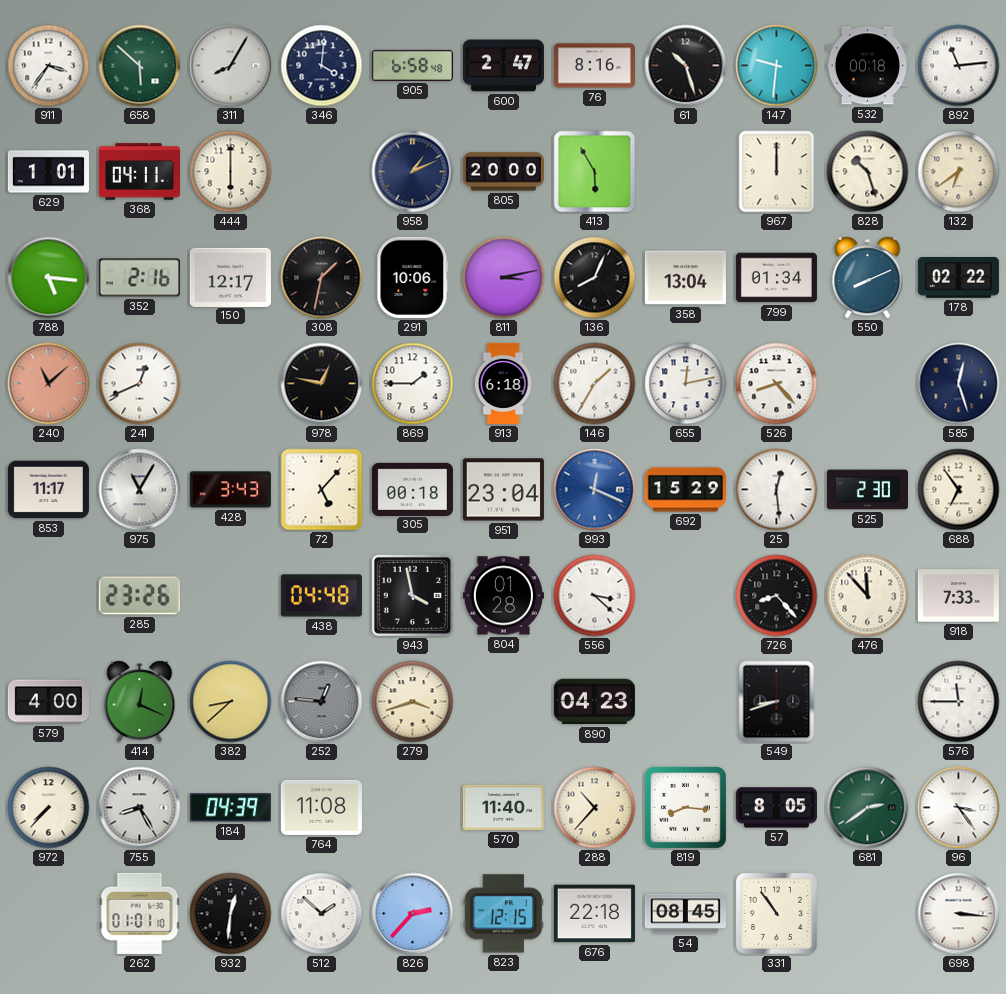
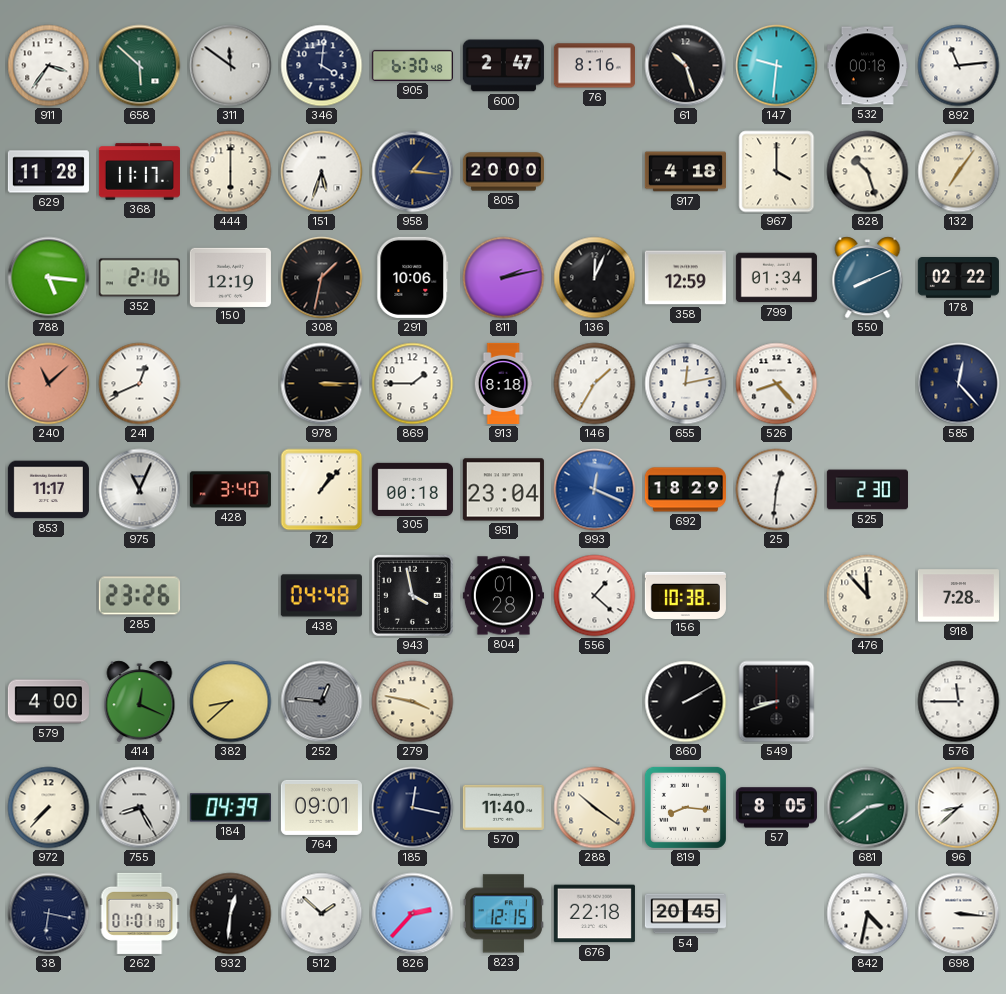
311: 8:05 -> 11:51
905: 6:58 -> 6:30
629: 1:01 -> 11:28
368: 04:11 -> 11:17
151: none -> 5:33
958: 1:11 -> 1:16
413: 5:55 -> none
917: none -> 4:18
967: 12:00 -> 4:00
132: 6:39 -> 7:06
150: 12:17 -> 12:19
811: 3:13 -> 2:13
136: 8:04 -> 12:04
358: 13:04 -> 12:59
978: 12:47 -> 3:15
913: 6:18 -> 8:18
585: 12:27 -> 12:23
975: 11:05 -> 11:04
428: 3:43 -> 3:40
72: 5:07 -> 1:07
692: 15:29 -> 18:29
25: 12:29 -> 12:31
688: 6:54 -> none
556: 3:22 -> 1:22
156: none -> 10:38
726: 8:23 -> none
918: 7:33 -> 7:28
279: 3:42 -> 3:47
890: 04:23 -> none
860: none -> 2:10
764: 11:08 -> 09:01
185: none -> 12:17
288: 10:37 -> 10:21
96: 3:24 -> 8:38
38: none -> 6:17
54: 08:45 -> 20:45
331: 10:54 -> none
842: none -> 4:32
